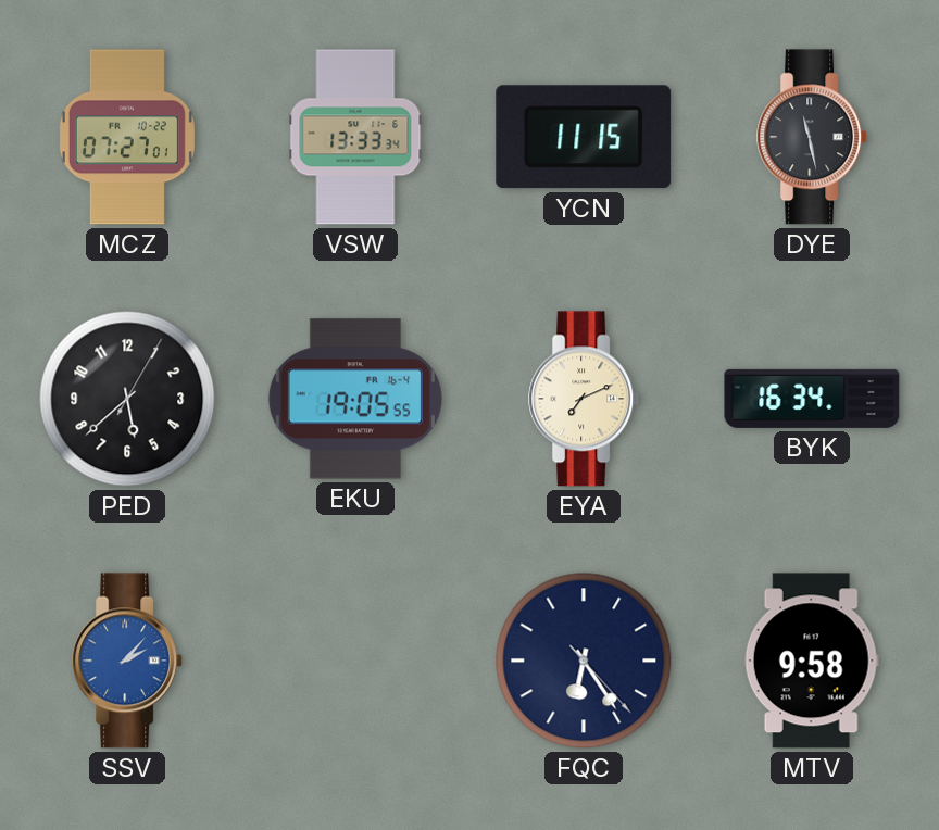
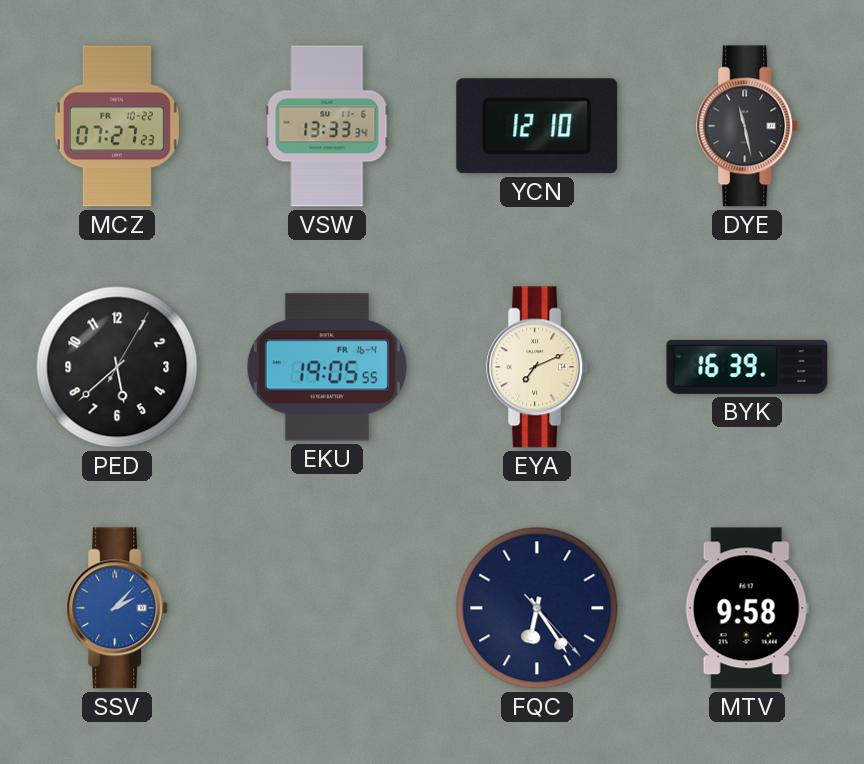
MCZ: 07:27:01 -> 07:27:23
YCN: 11:15 -> 12:10
BYK: 16:34 -> 16:39
